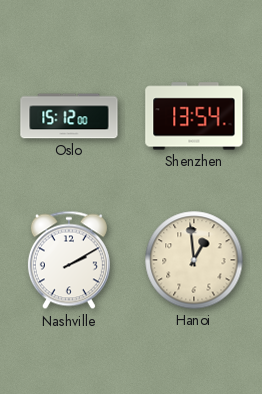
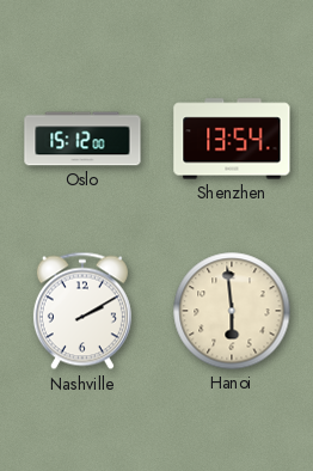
Hanoi: 12:59 -> 5:59
